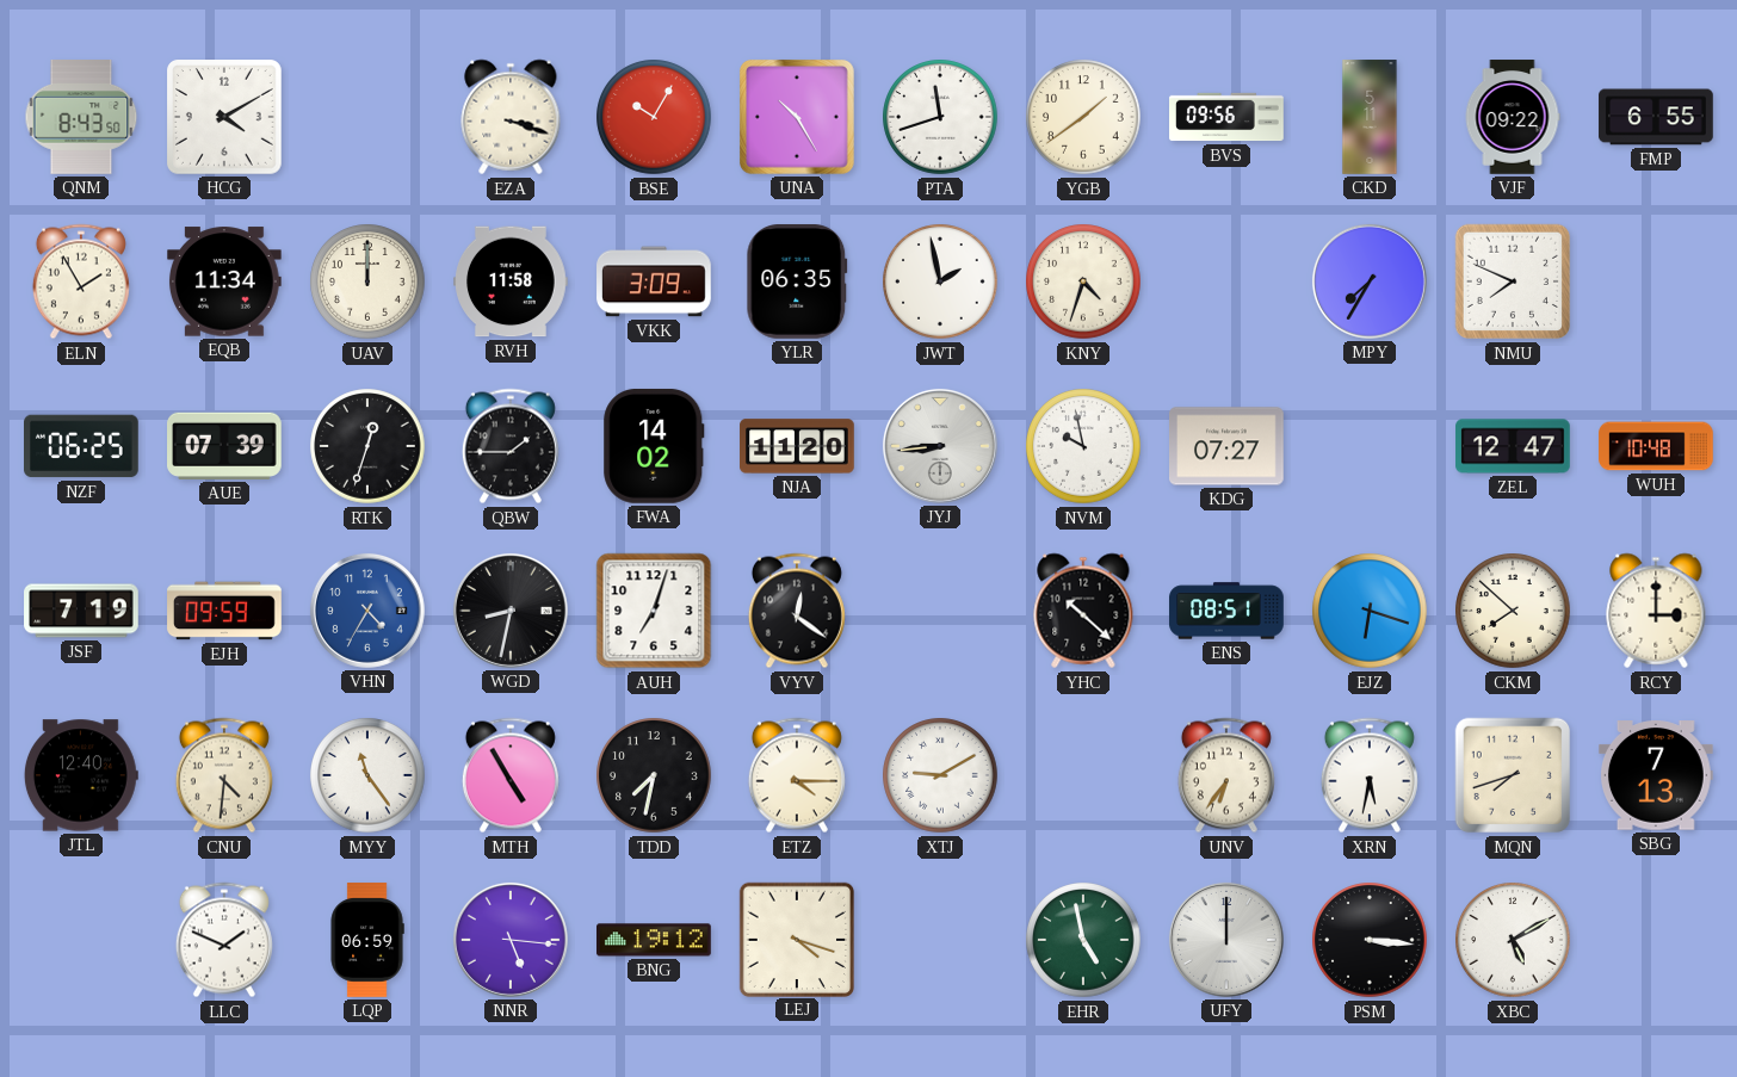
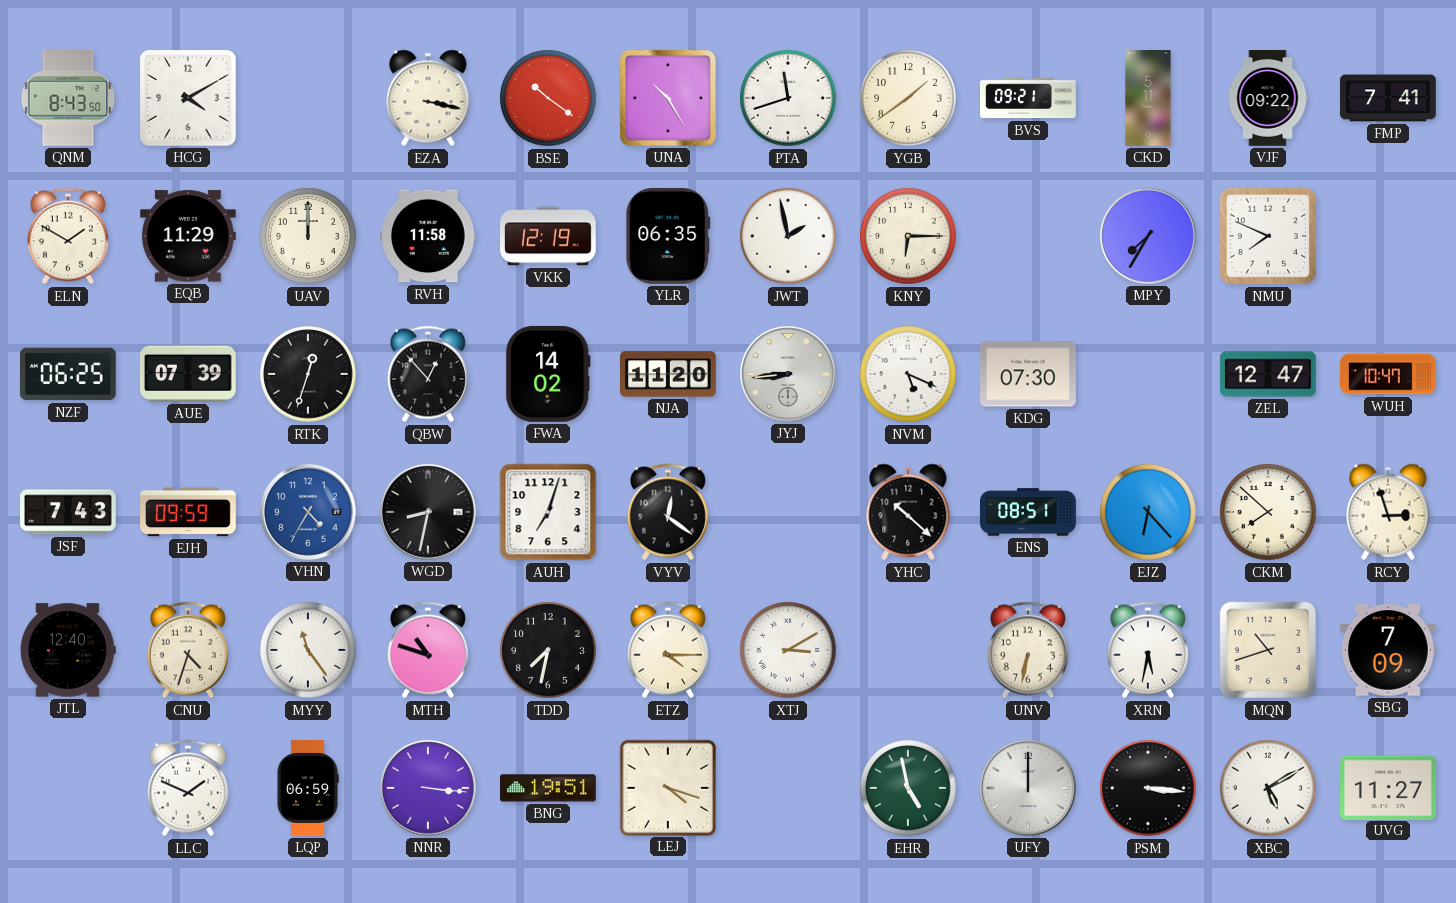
EZA: 3:18 -> 3:17
BSE: 10:05 -> 10:21
BVS: 09:56 -> 09:21
FMP: 6:55 -> 7:41
ELN: 1:55 -> 1:50
EQB: 11:34 -> 11:29
VKK: 3:09 -> 12:19
KNY: 4:33 -> 6:15
QBW: 1:45 -> 12:53
NVM: 9:58 -> 5:19
KDG: 07:27 -> 07:30
WUH: 10:48 -> 10:47
JSF: 7:19 -> 7:43
EJZ: 6:18 -> 6:23
RCY: 3:00 -> 2:57
CNU: 4:31 -> 4:33
MTH: 4:55 -> 10:48
XTJ: 9:10 -> 3:10
UNV: 6:36 -> 6:32
MQN: 7:42 -> 10:42
SBG: 7:13 -> 7:09
NNR: 5:16 -> 3:16
BNG: 19:12 -> 19:51
UVG: none -> 11:27
